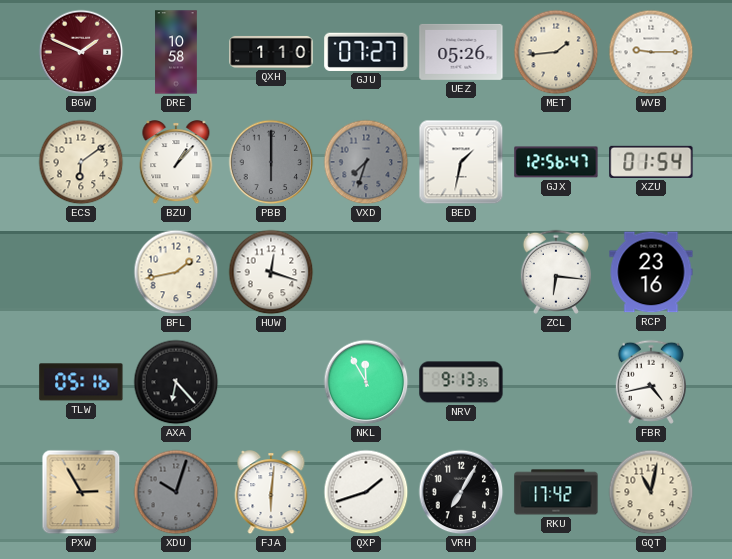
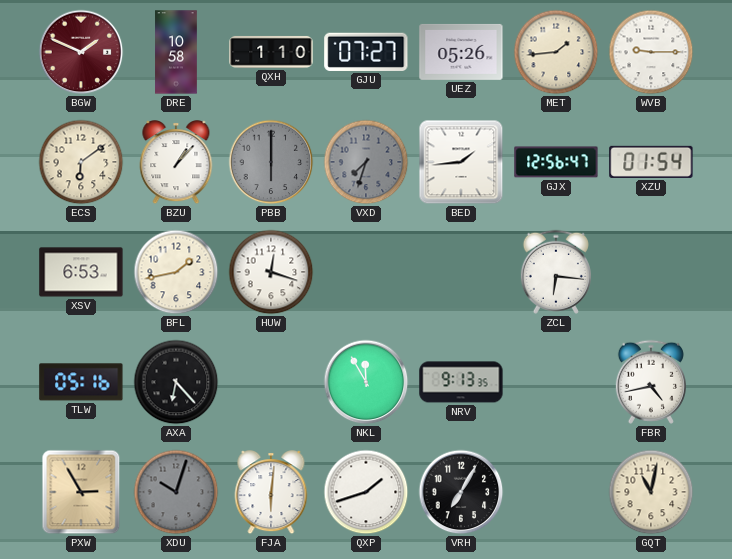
BED: 1:32 -> 1:44
XSV: none -> 6:53
RCP: 23:16 -> none
RKU: 17:42 -> none
